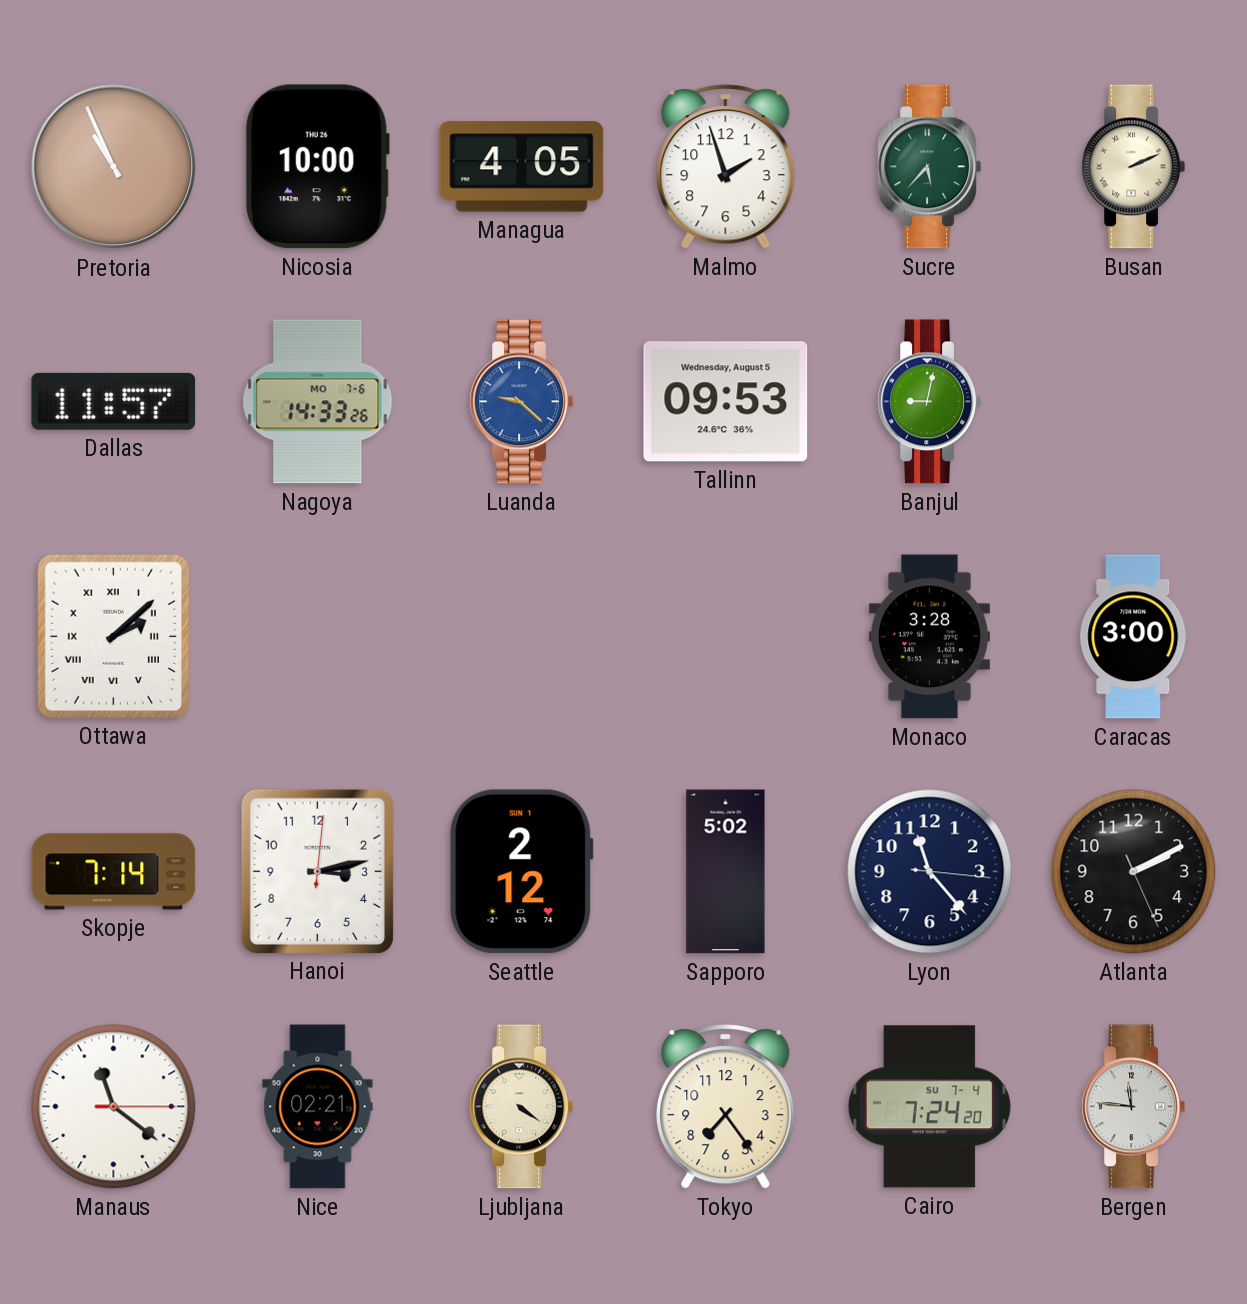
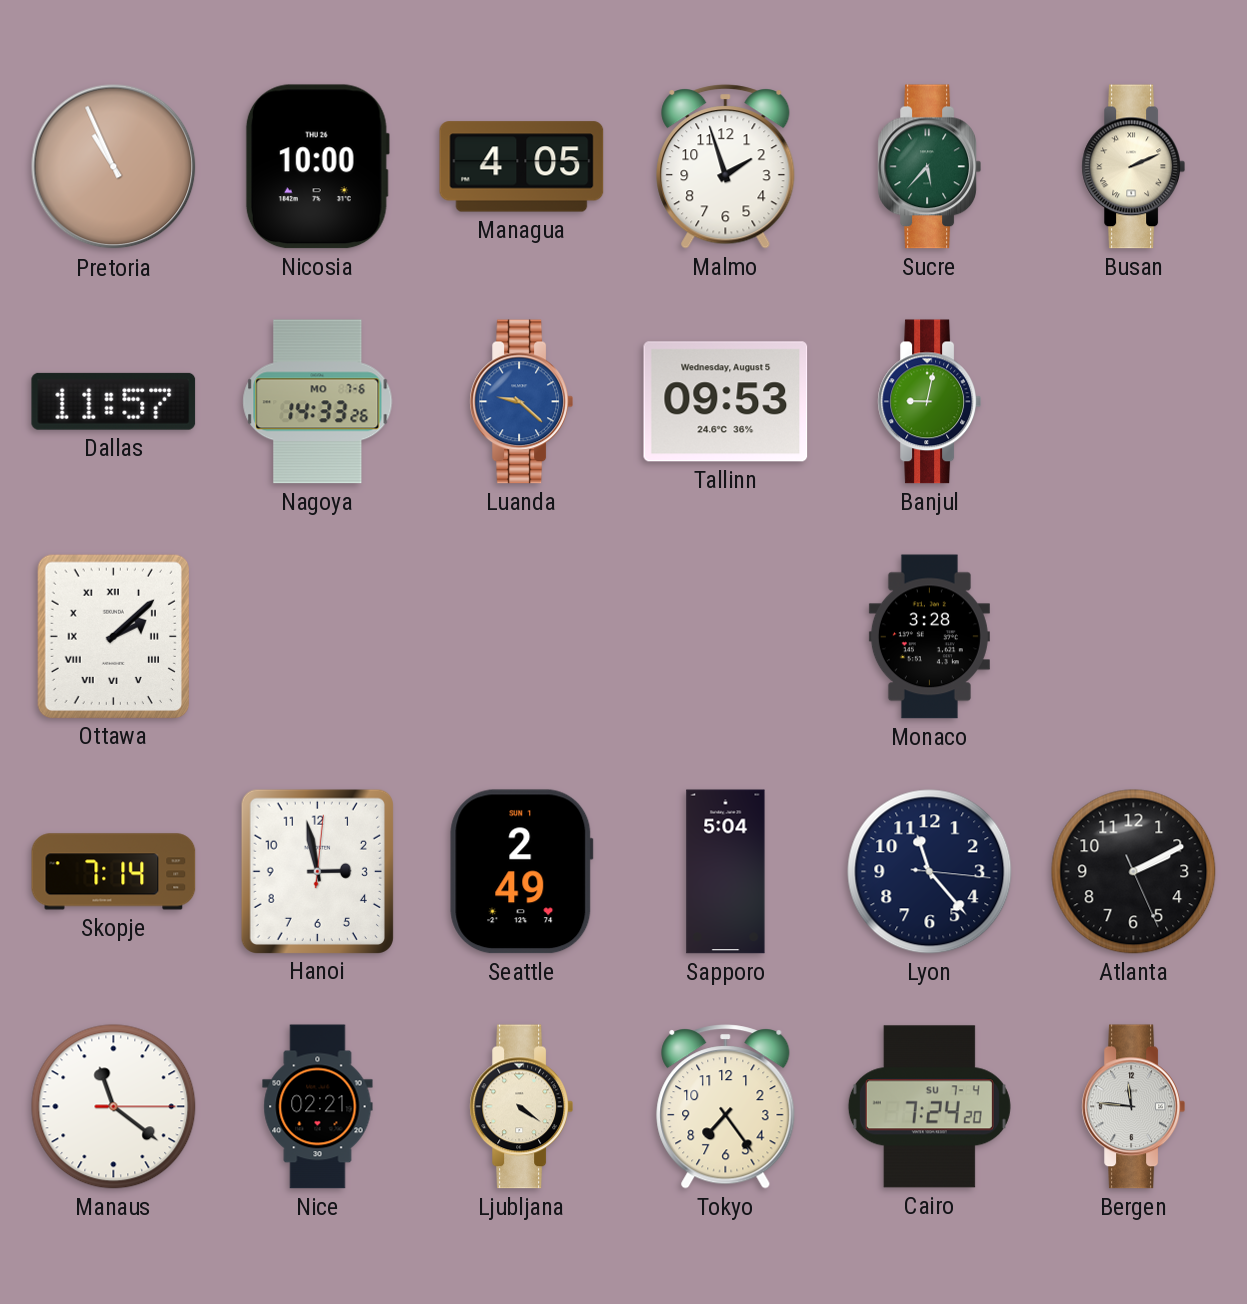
Caracas: 3:00 -> none
Hanoi: 3:13 -> 2:58
Seattle: 2:12 -> 2:49
Sapporo: 5:02 -> 5:04
